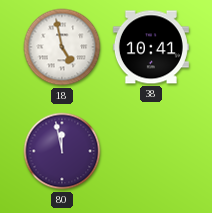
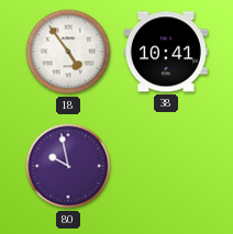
18: 4:58 -> 4:54
80: 11:58 -> 9:58
